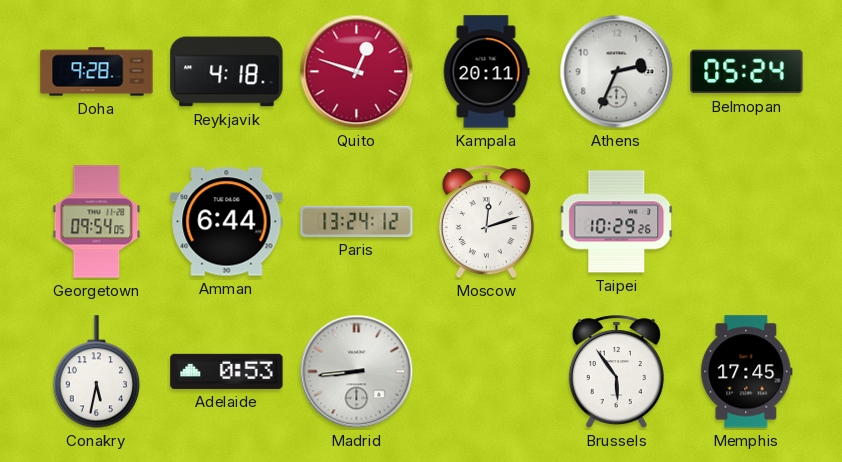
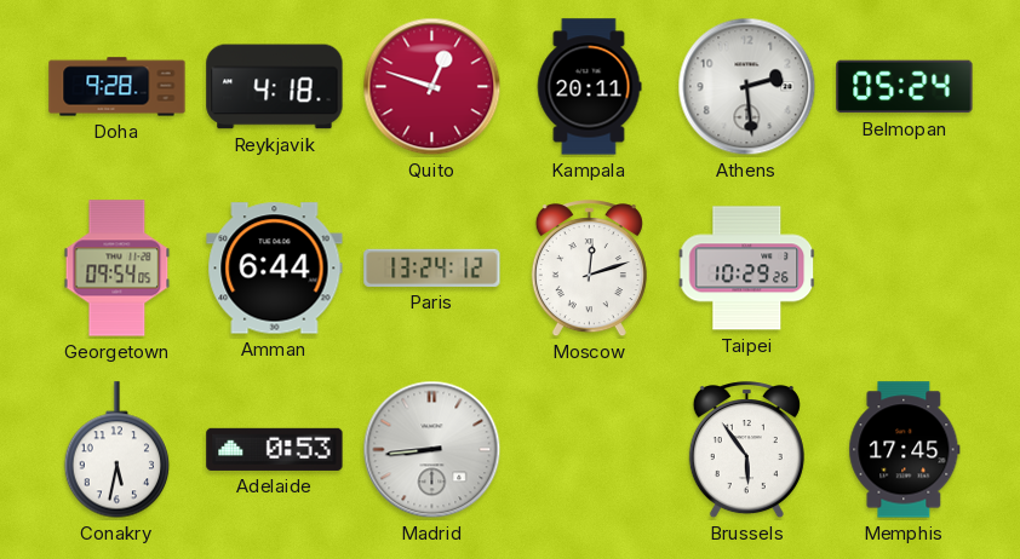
Athens: 2:34 -> 2:29
